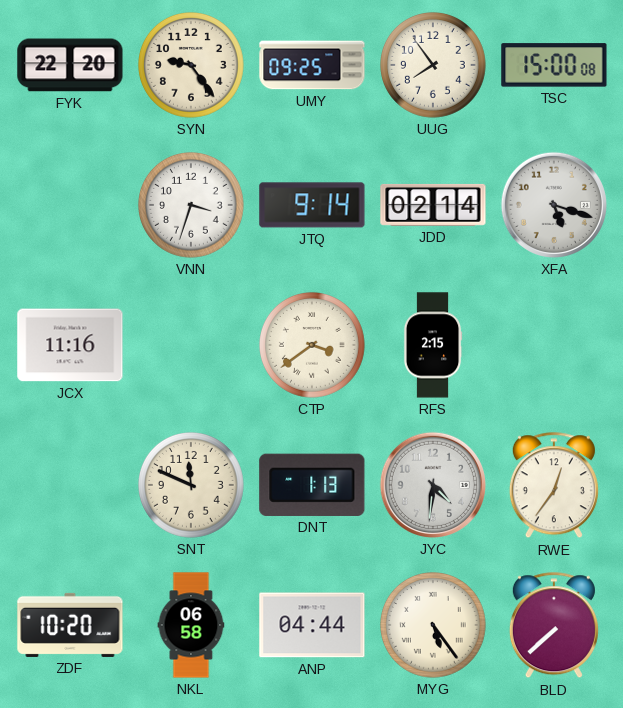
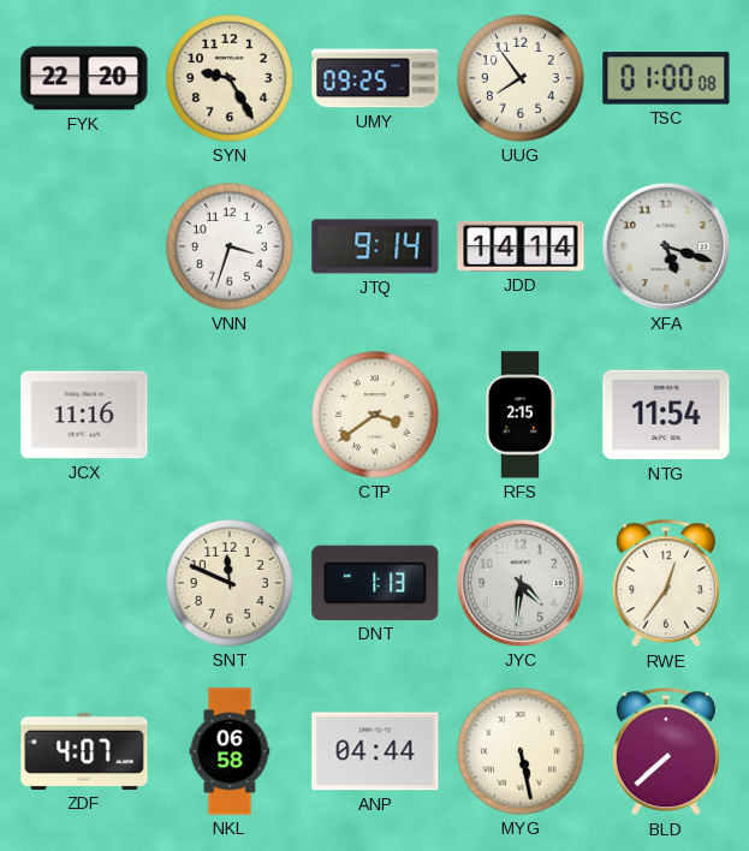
SYN: 9:24 -> 9:25
TSC: 15:00 -> 01:00
JDD: 02:14 -> 14:14
NTG: none -> 11:54
ZDF: 10:20 -> 4:07
MYG: 5:24 -> 5:28
